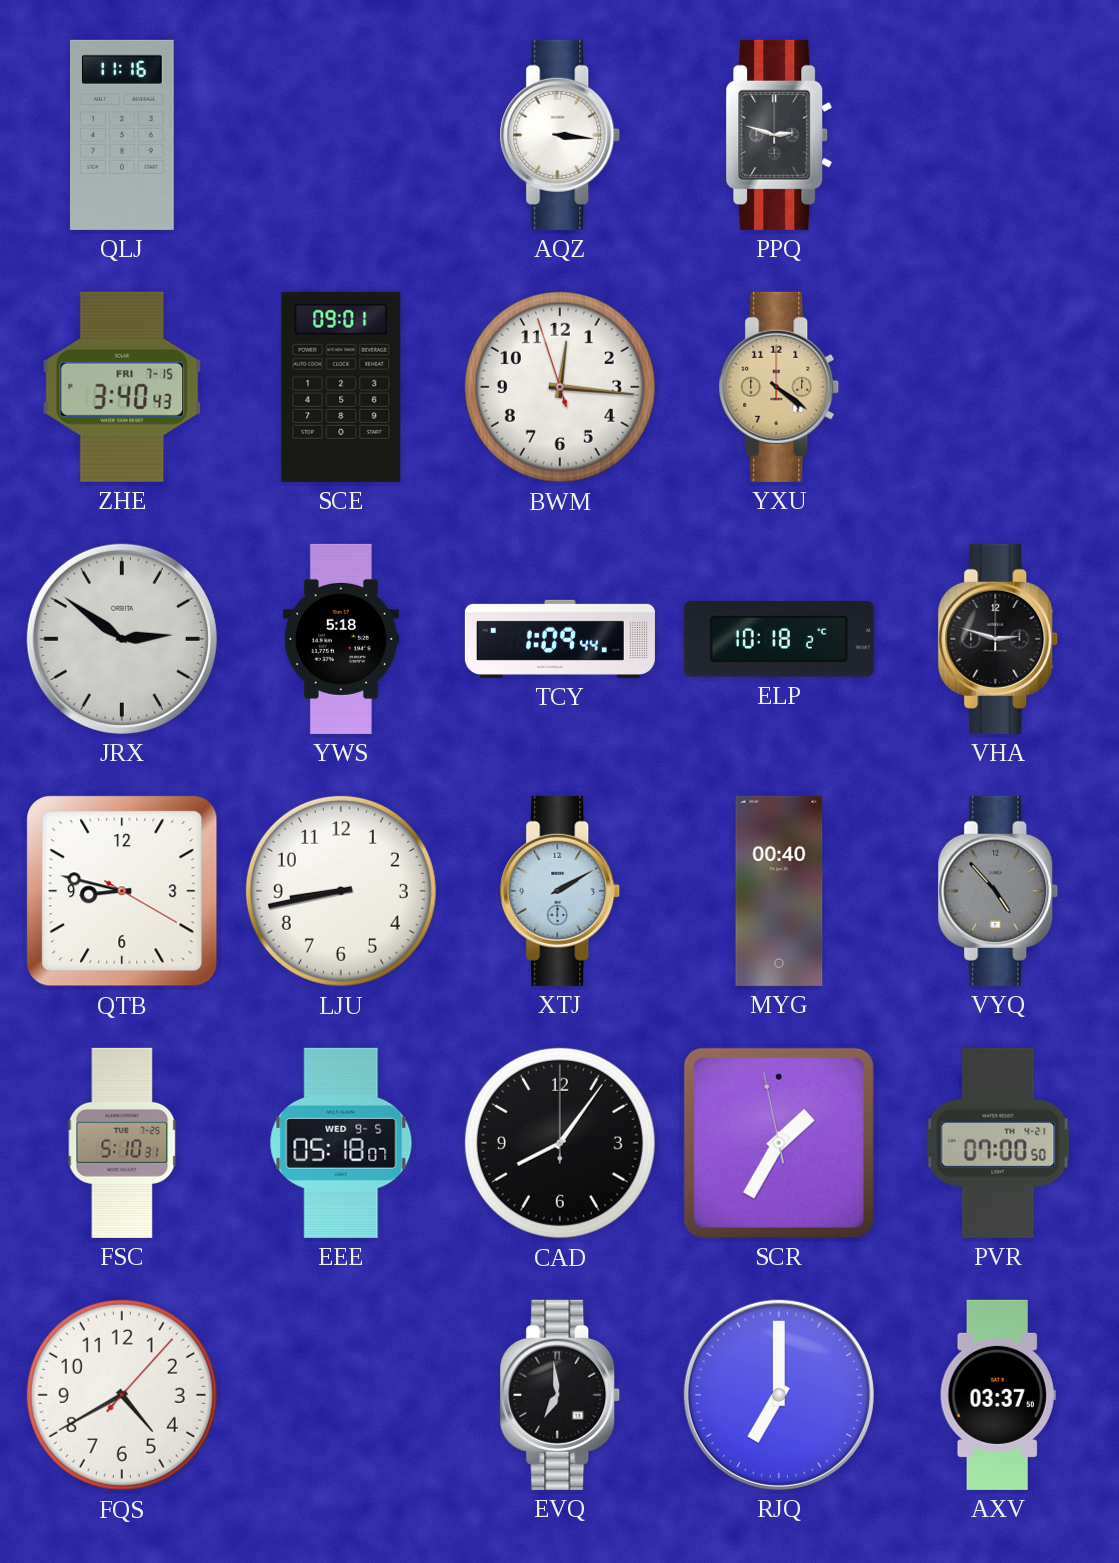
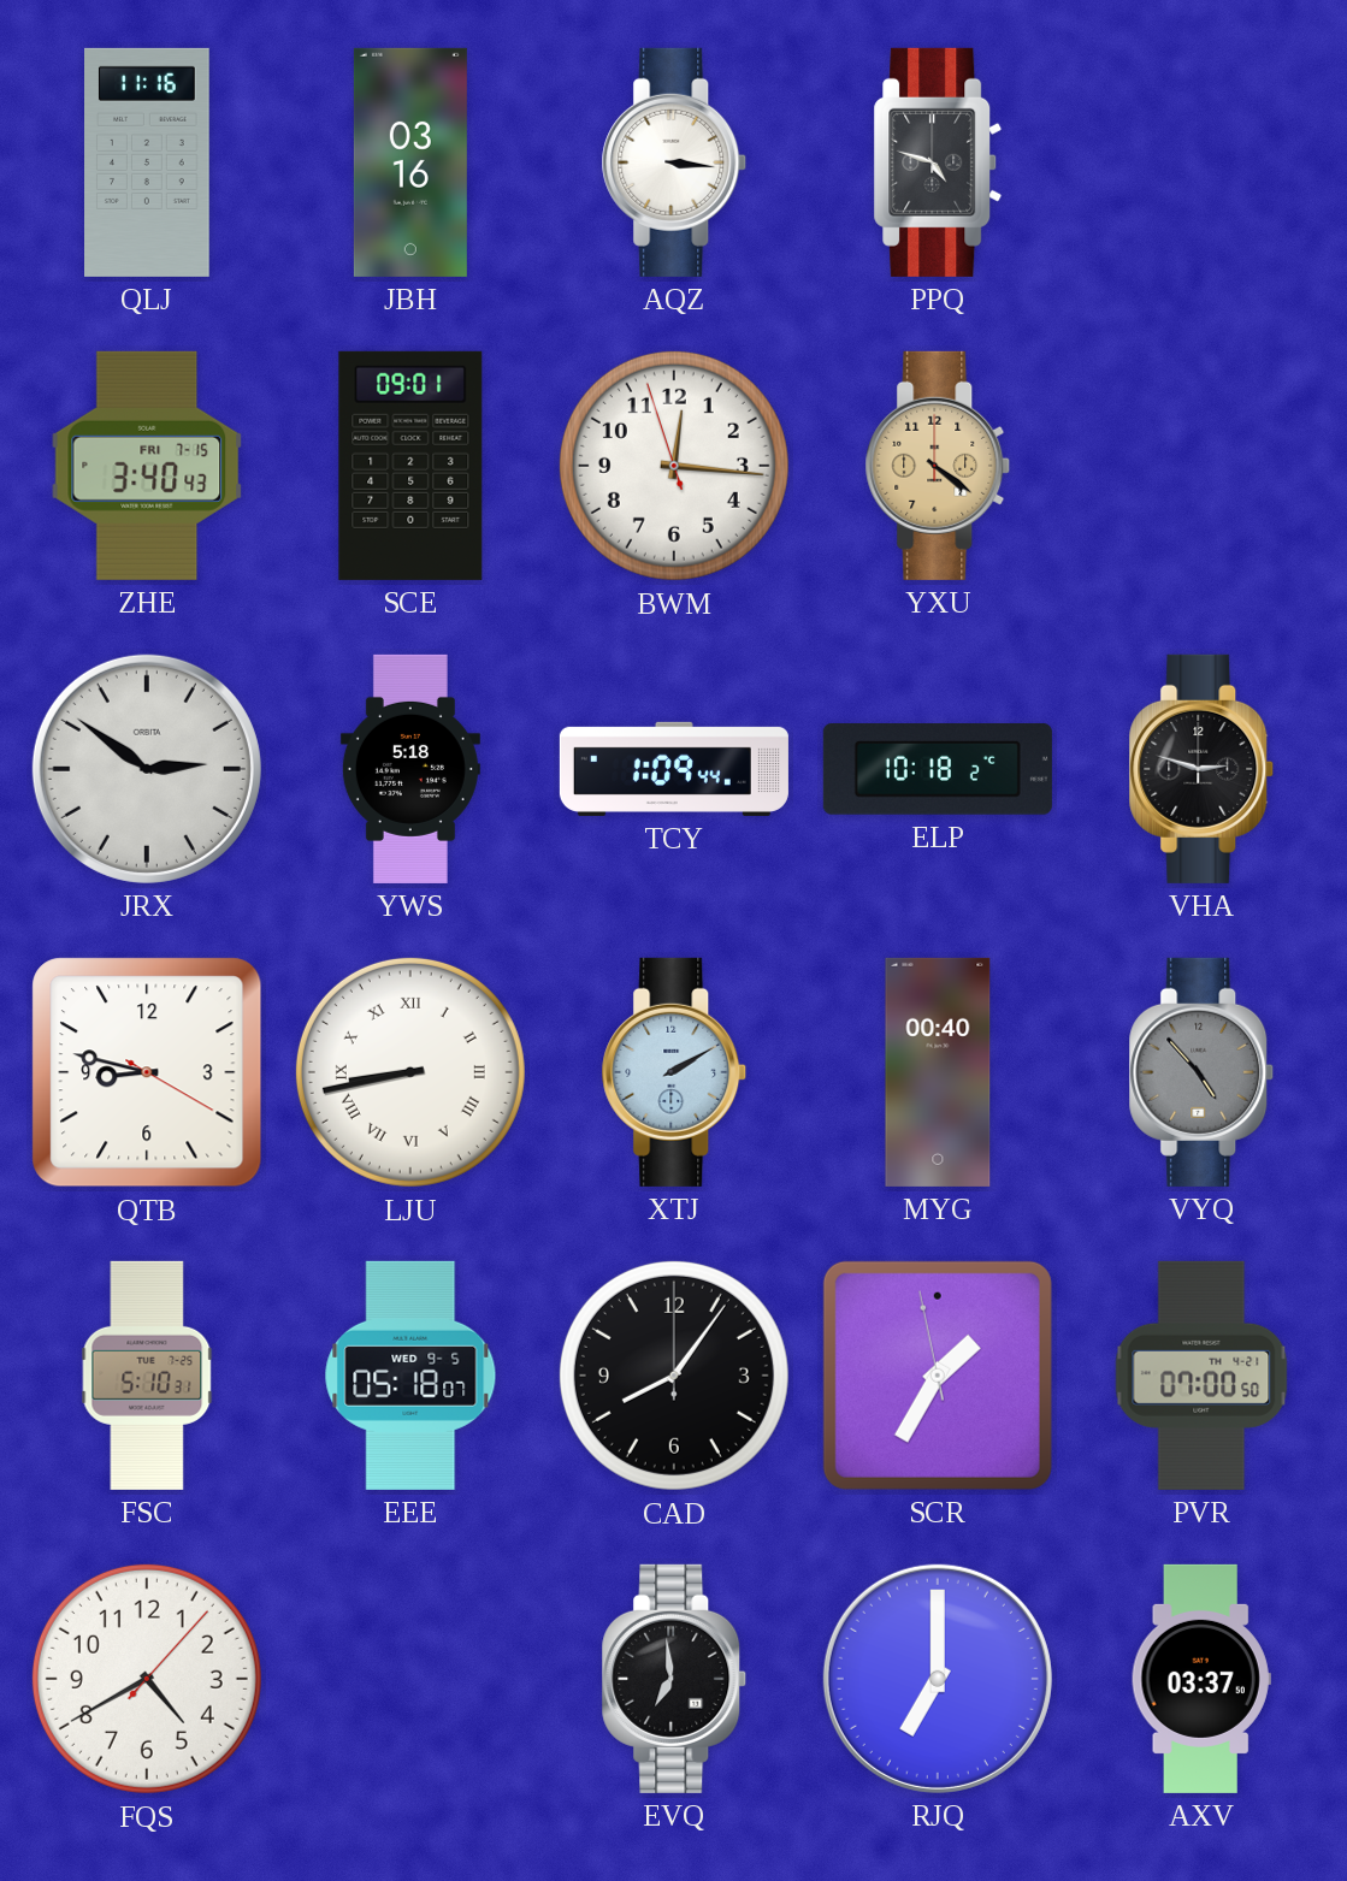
JBH: none -> 03:16
PPQ: 2:48 -> 4:48
LJU numerals: Arabic -> Roman
